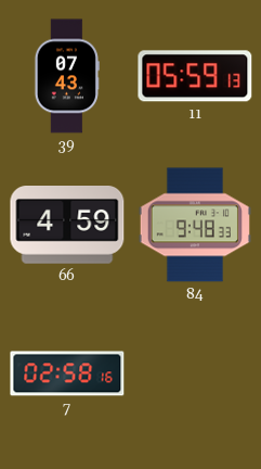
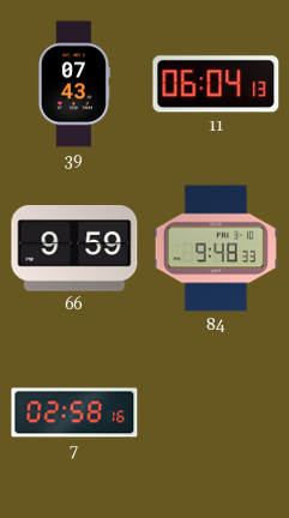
11: 05:59 -> 06:04
66: 4:59 -> 9:59
